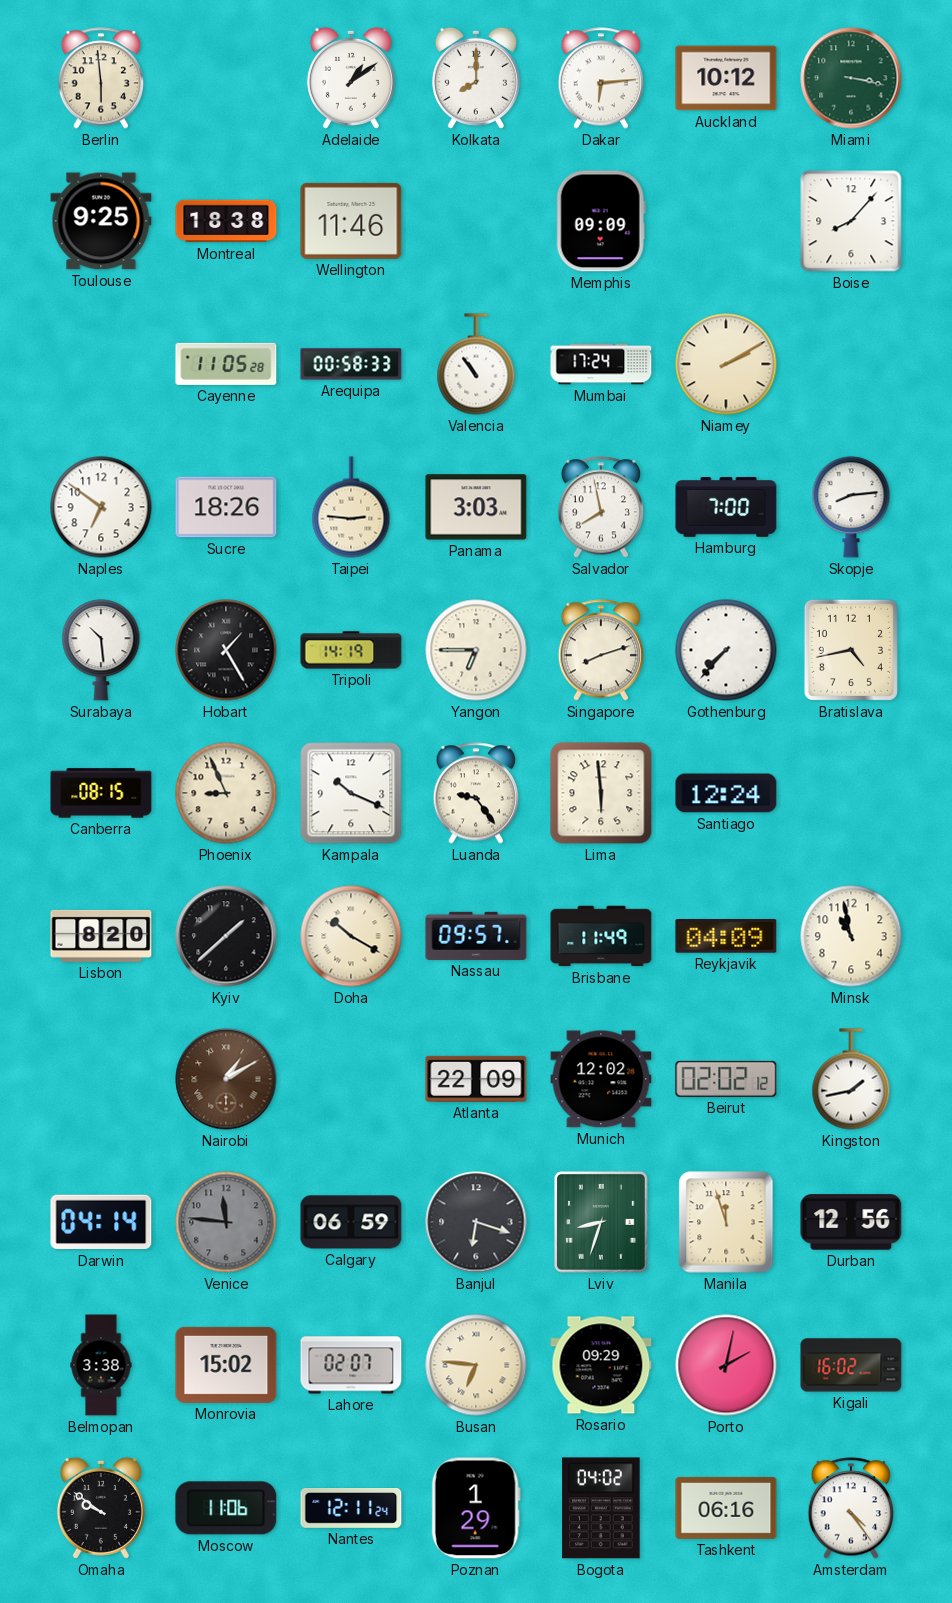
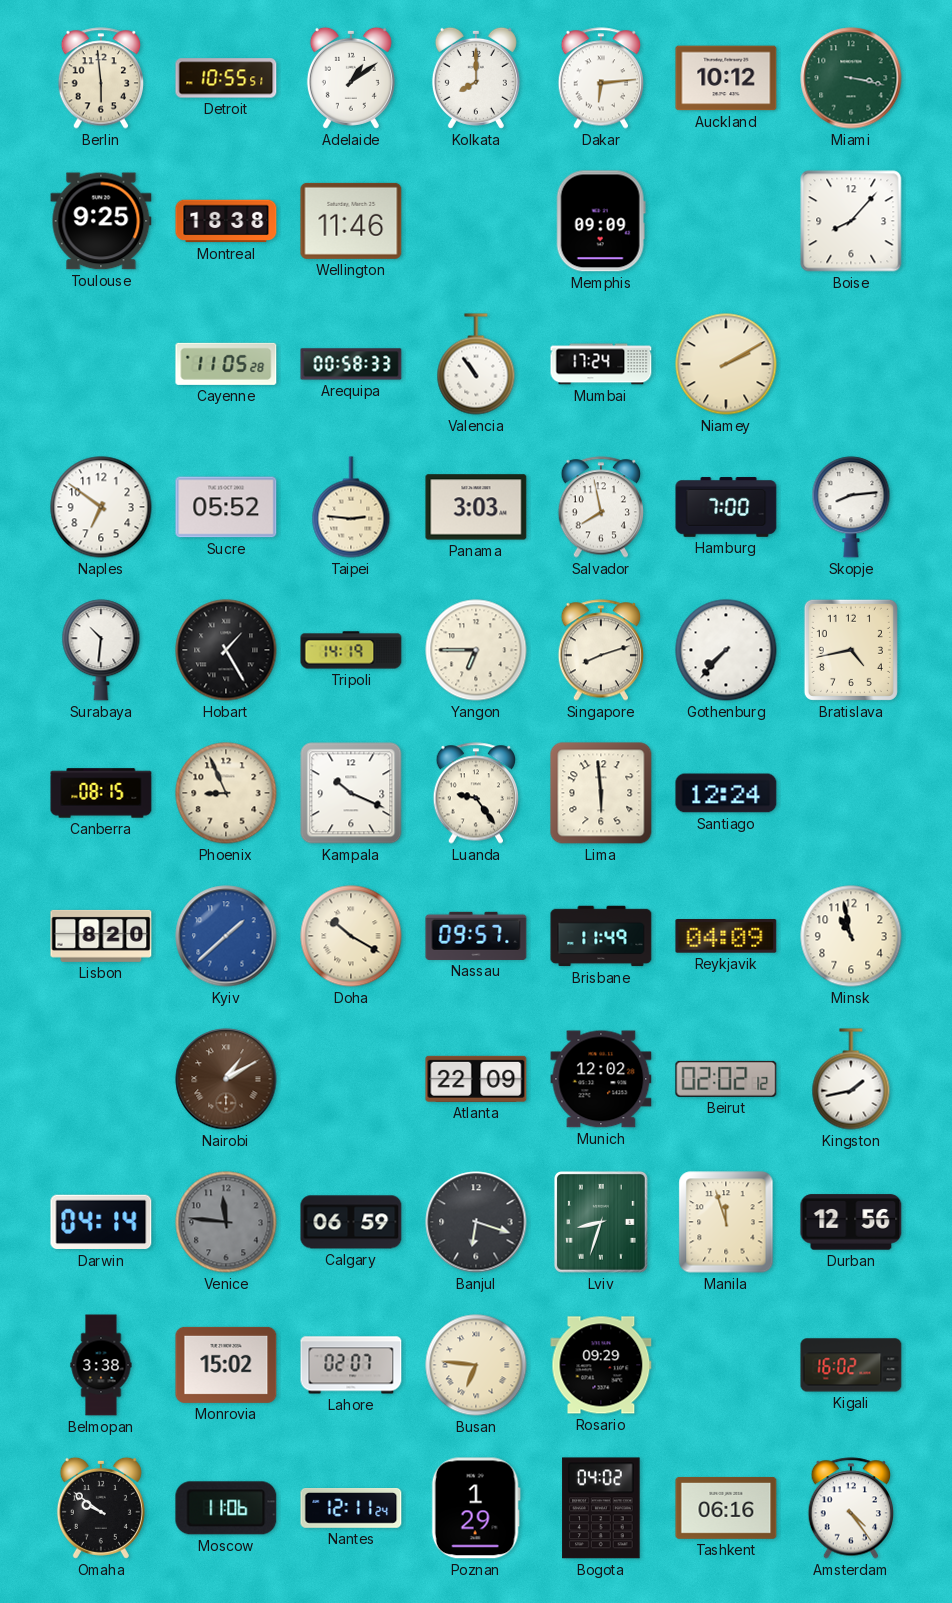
Detroit: none -> 10:55
Sucre: 18:26 -> 05:52
Surabaya: 10:29 -> 10:31
Kyiv dial: black -> blue
Porto: 2:02 -> none
